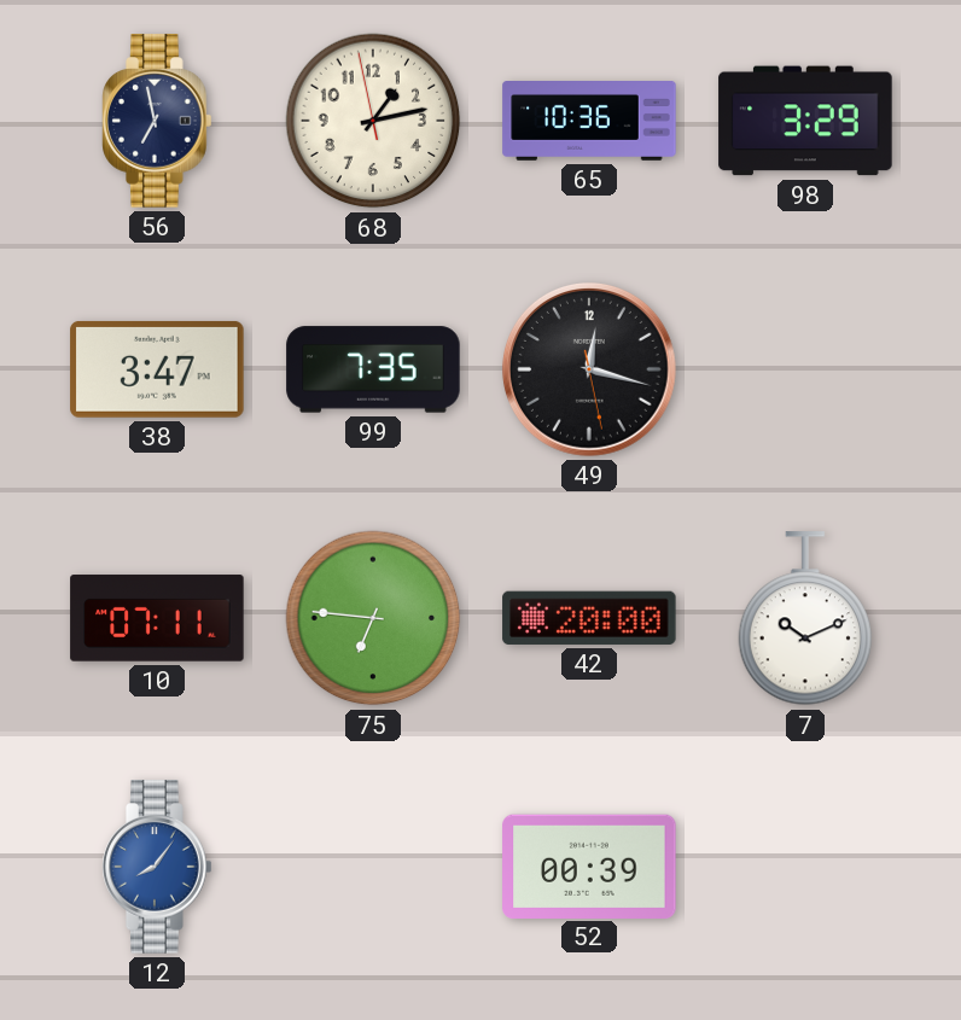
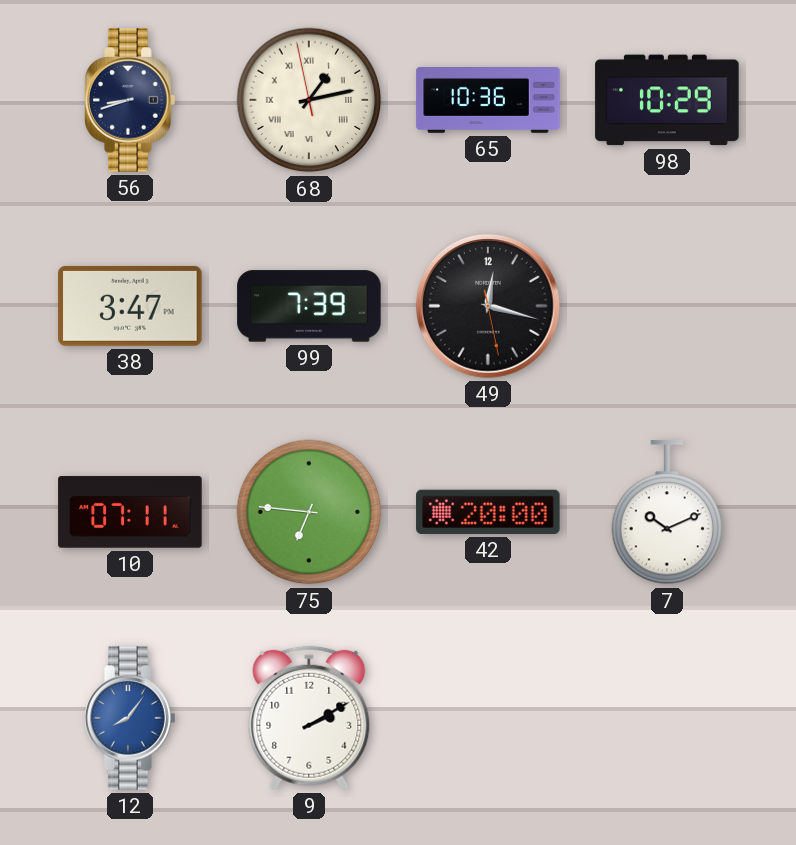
56: 6:58 -> 8:42
68 numerals: Arabic -> Roman
98: 3:29 -> 10:29
99: 7:35 -> 7:39
9: none -> 2:10
52: 00:39 -> none
